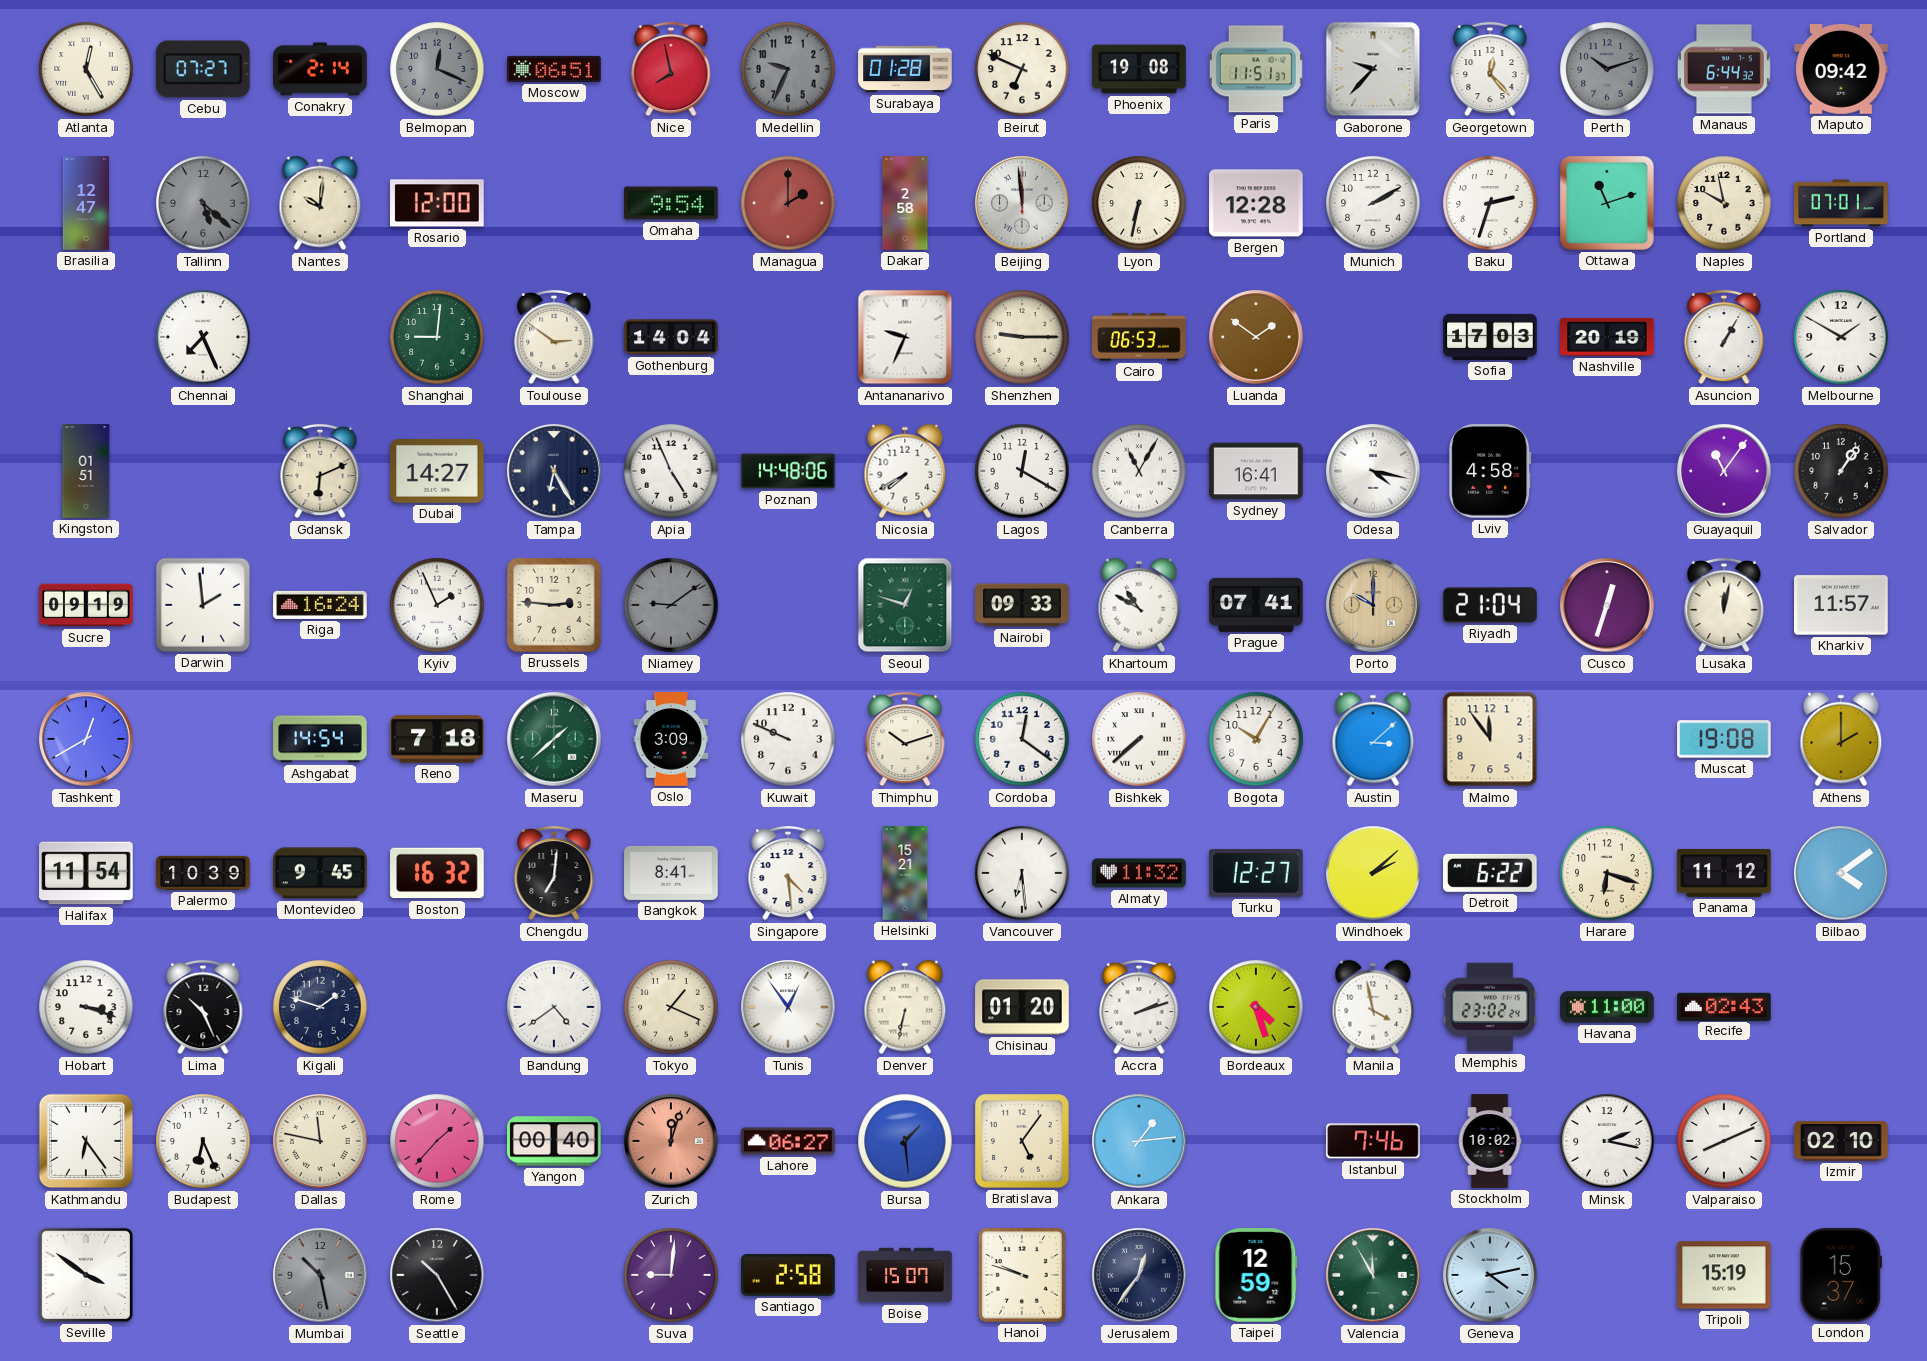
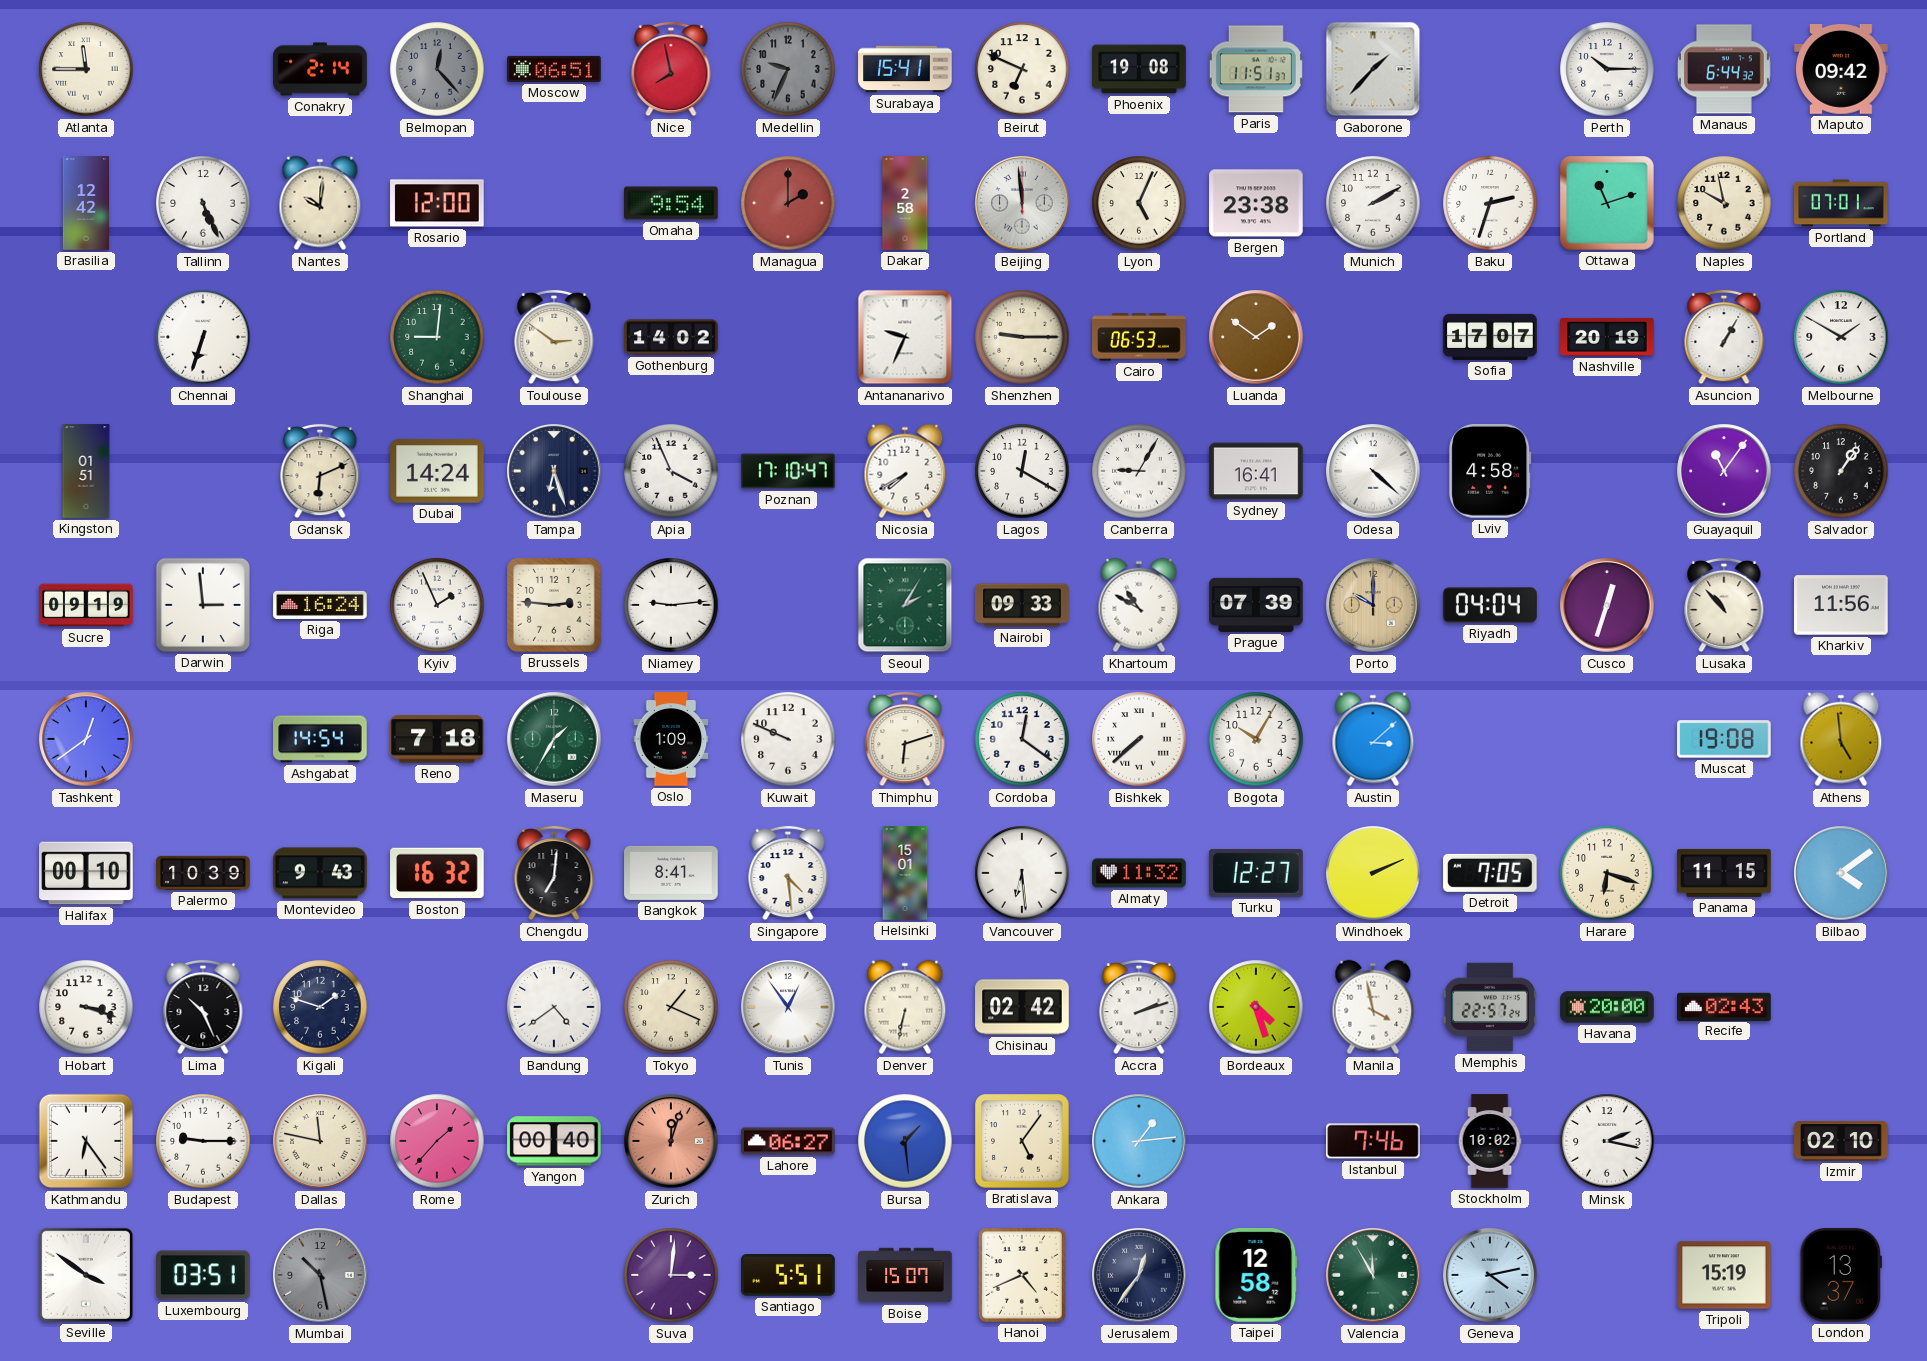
Atlanta: 12:25 -> 11:45
Cebu: 07:27 -> none
Belmopan: 12:19 -> 12:23
Surabaya: 01:28 -> 15:41
Gaborone: 9:37 -> 1:37
Georgetown: 12:23 -> none
Perth: 10:12 -> 10:15
Perth dial: grey -> white
Brasilia: 12:47 -> 12:42
Tallinn: 5:22 -> 5:26
Tallinn dial: grey -> white
Lyon: 6:32 -> 5:04
Bergen: 12:28 -> 23:38
Chennai: 7:26 -> 6:33
Gothenburg: 14:04 -> 14:02
Sofia: 17:03 -> 17:07
Dubai: 14:27 -> 14:24
Tampa: 6:25 -> 6:27
Apia: 4:56 -> 3:56
Poznan: 14:48 -> 17:10
Canberra: 11:05 -> 9:05
Odesa: 4:17 -> 4:22
Darwin: 1:59 -> 2:59
Niamey: 9:09 -> 9:14
Niamey dial: grey -> white
Seoul: 12:48 -> 2:05
Prague: 07:41 -> 07:39
Riyadh: 21:04 -> 04:04
Lusaka: 12:02 -> 10:53
Kharkiv: 11:57 -> 11:56
Tashkent: 12:40 -> 12:39
Maseru: 1:38 -> 1:35
Oslo: 3:09 -> 1:09
Thimphu: 10:12 -> 6:12
Malmo: 11:54 -> none
Athens: 2:00 -> 4:59
Halifax: 11:54 -> 00:10
Montevideo: 9:45 -> 9:43
Helsinki: 15:21 -> 15:01
Windhoek: 2:08 -> 2:11
Detroit: 6:22 -> 7:05
Panama: 11:12 -> 11:15
Chisinau: 01:20 -> 02:42
Memphis: 23:02 -> 22:57
Havana: 11:00 -> 20:00
Budapest: 6:26 -> 9:15
Valparaiso: 8:11 -> none
Luxembourg: none -> 03:51
Seattle: 10:25 -> none
Suva: 9:01 -> 3:01
Santiago: 2:58 -> 5:51
Hanoi: 9:48 -> 4:41
Taipei: 12:59 -> 12:58
London: 15:37 -> 13:37
